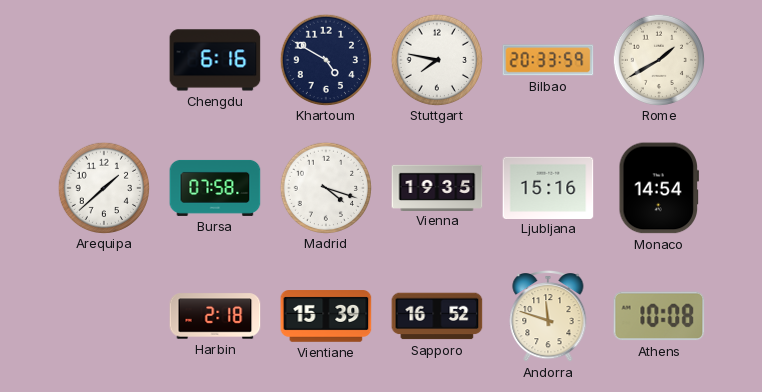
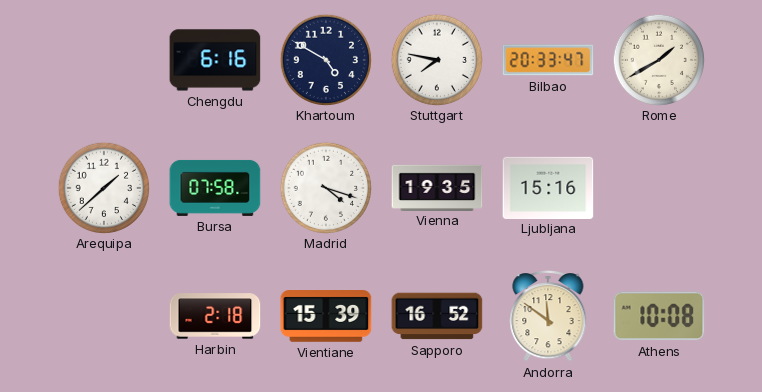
Bilbao: 20:33:59 -> 20:33:47
Monaco: 14:54 -> none
Andorra: 11:48 -> 11:51
